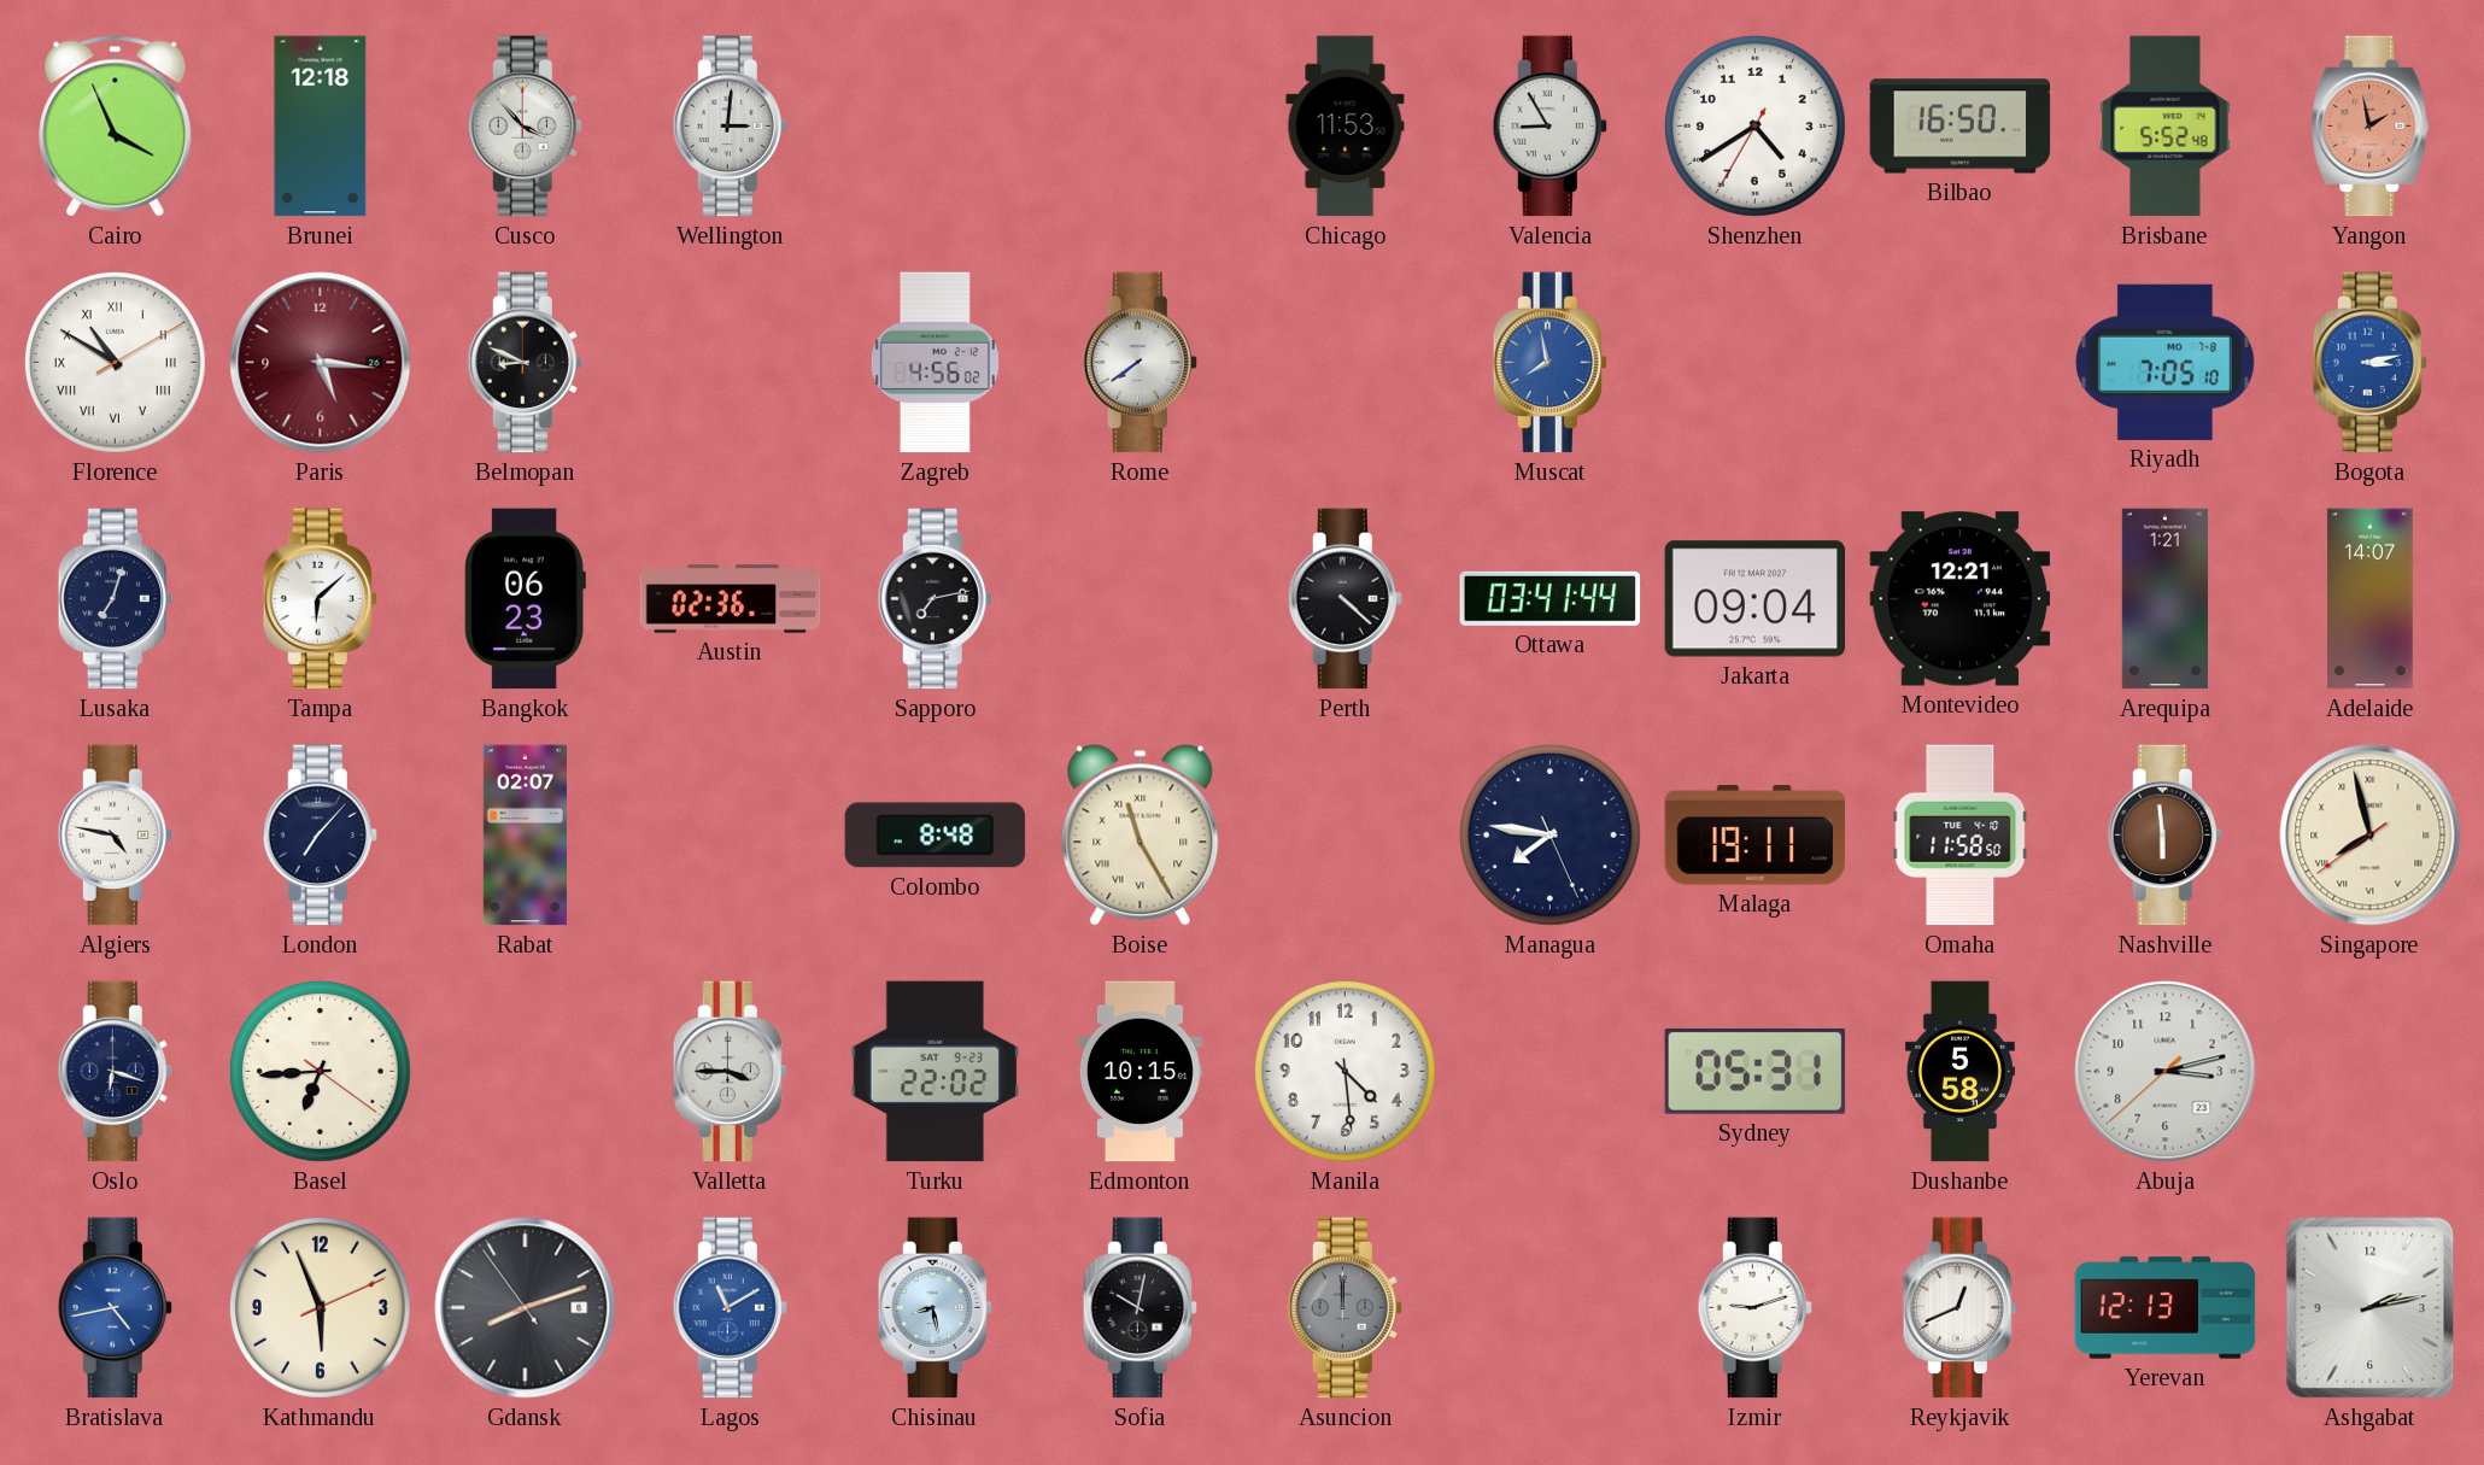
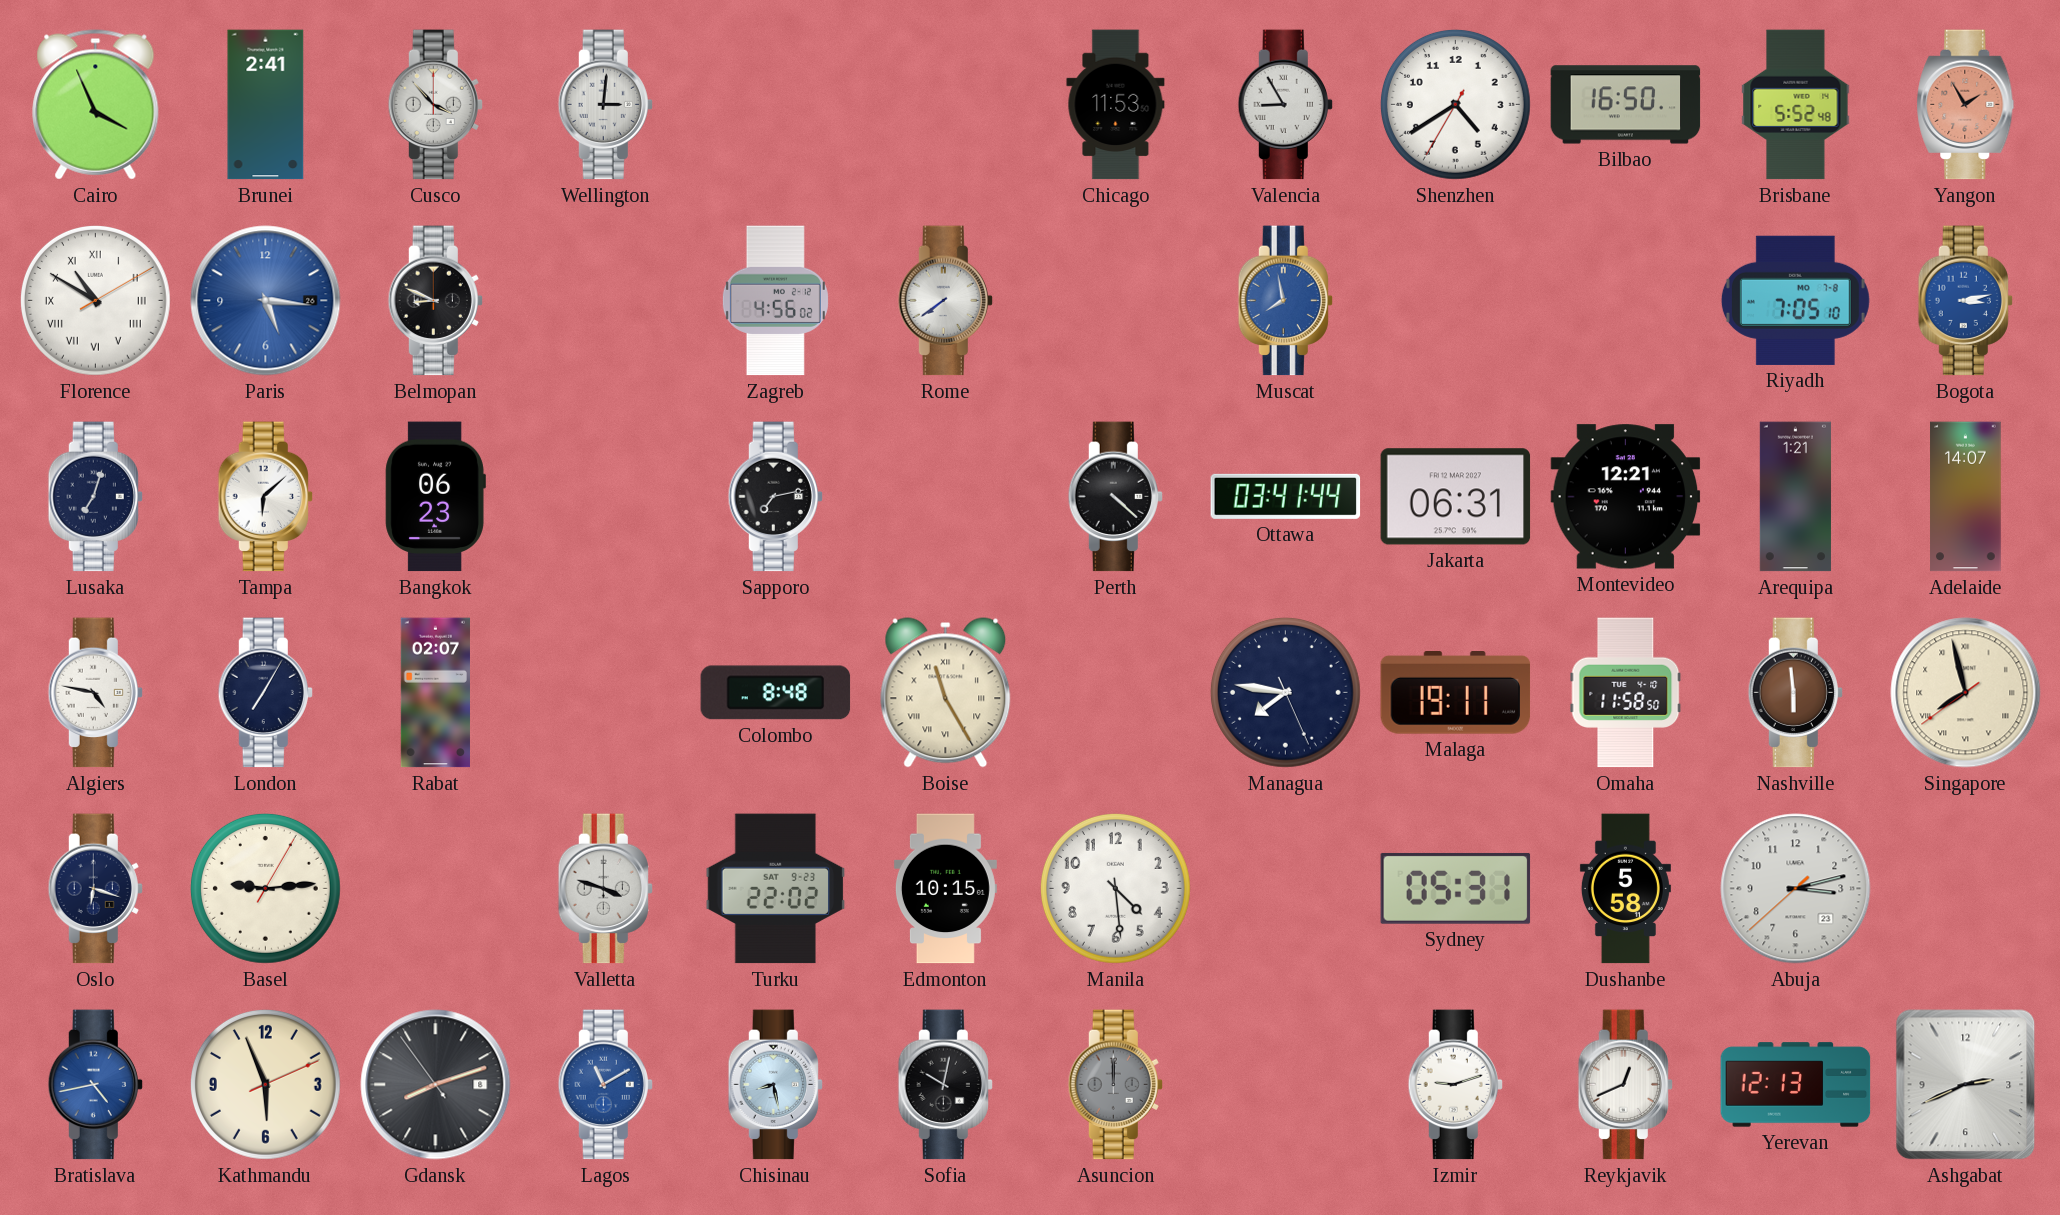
Brunei: 12:18 -> 2:41
Yangon: 1:58 -> 1:55
Paris dial: burgundy -> blue
Austin: 02:36 -> none
Jakarta: 09:04 -> 06:31
London: 7:07 -> 7:05
Basel: 6:44 -> 9:14
Valletta: 3:45 -> 3:48
Ashgabat: 2:13 -> 2:41
